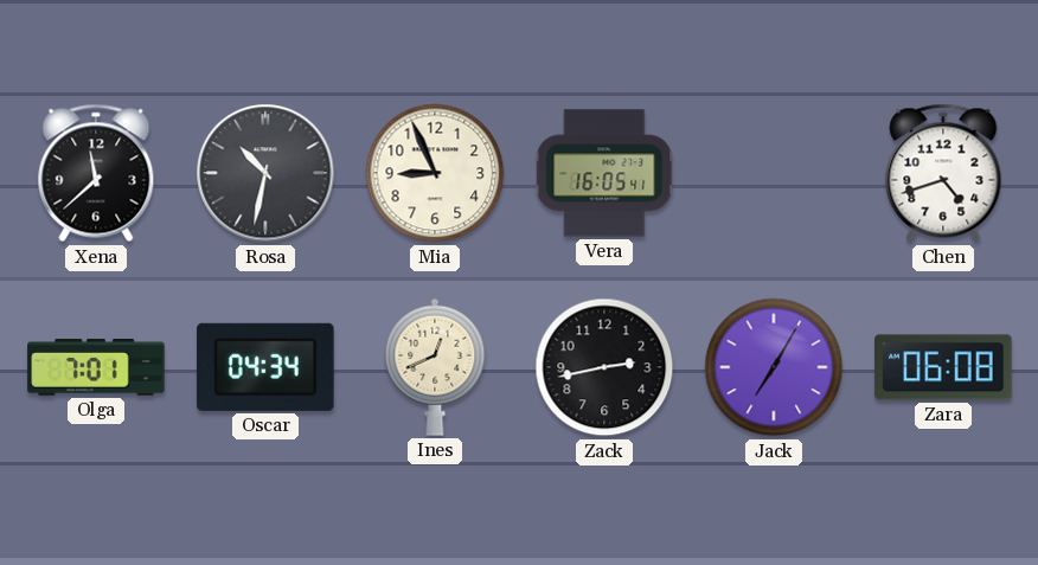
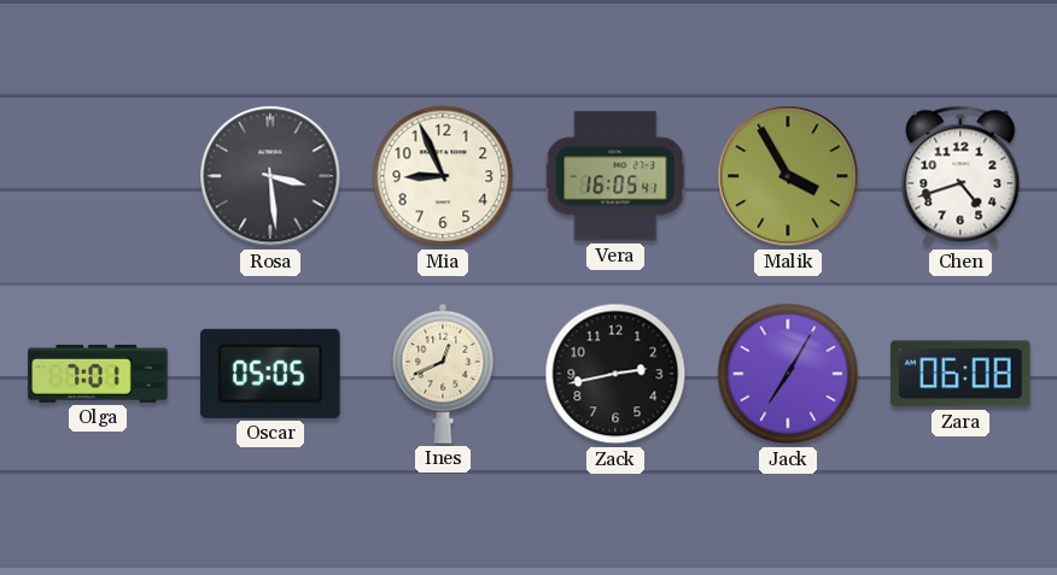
Xena: 11:38 -> none
Rosa: 10:32 -> 3:29
Malik: none -> 3:55
Oscar: 04:34 -> 05:05
